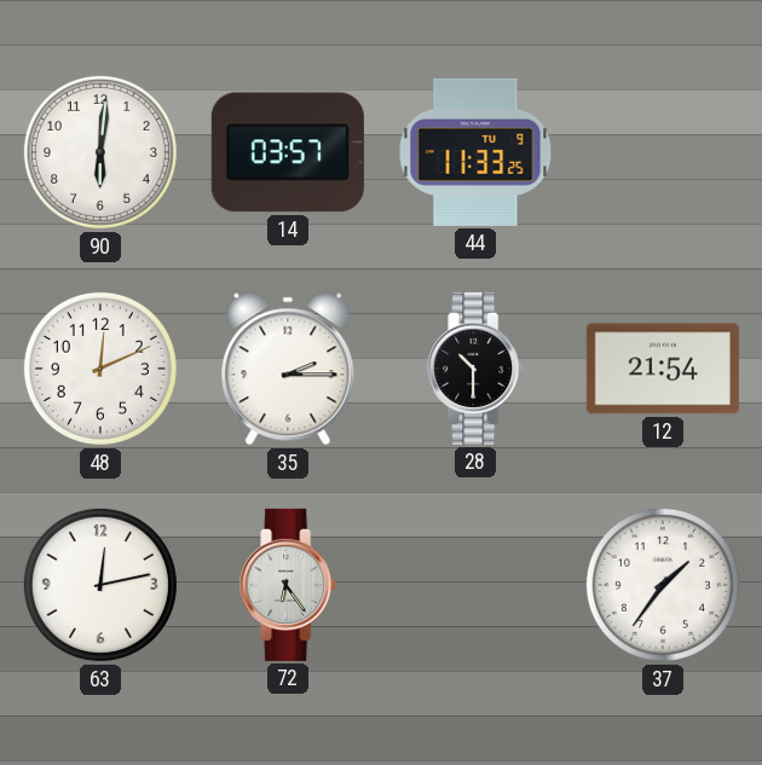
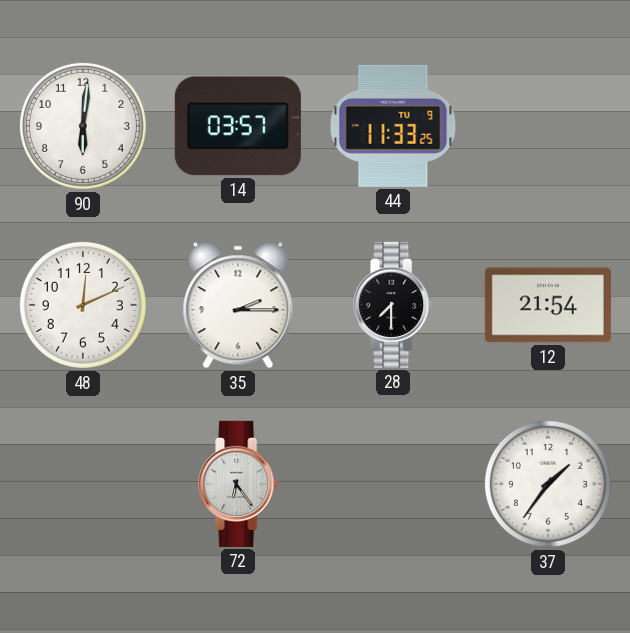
28: 10:30 -> 7:30
63: 12:13 -> none
